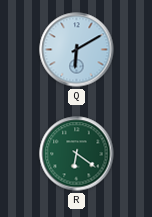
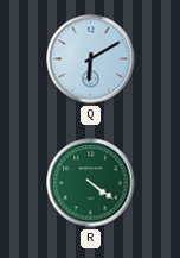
R: 6:21 -> 4:21
